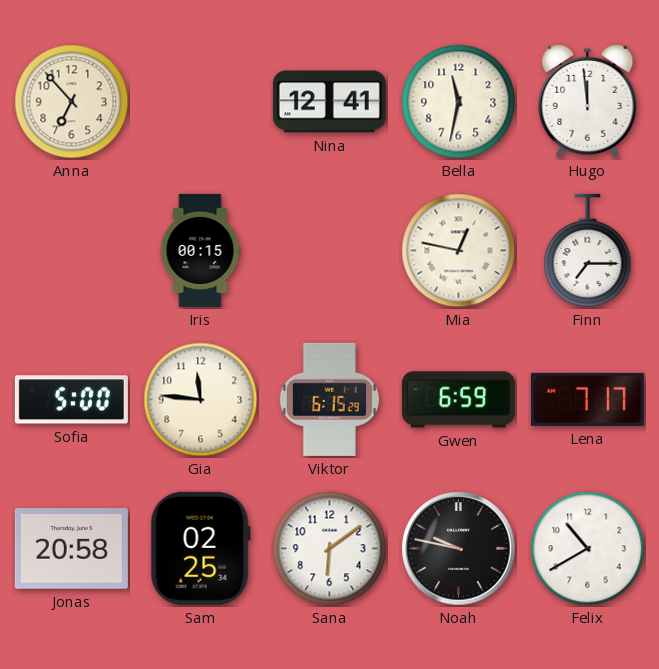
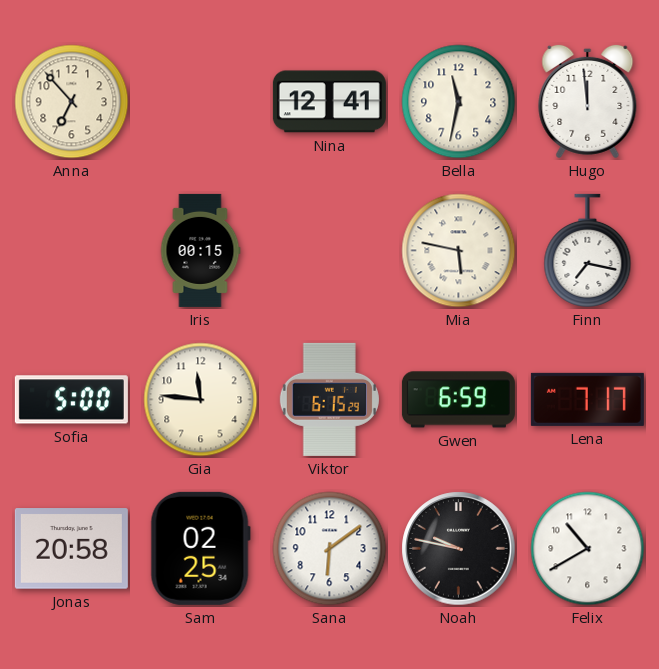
Mia: 12:47 -> 5:47
Finn: 7:15 -> 7:17
